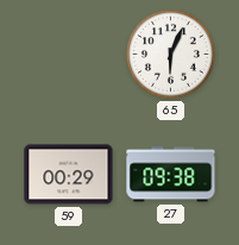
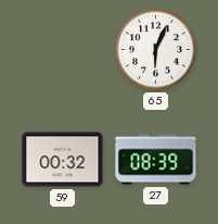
59: 00:29 -> 00:32
27: 09:38 -> 08:39
